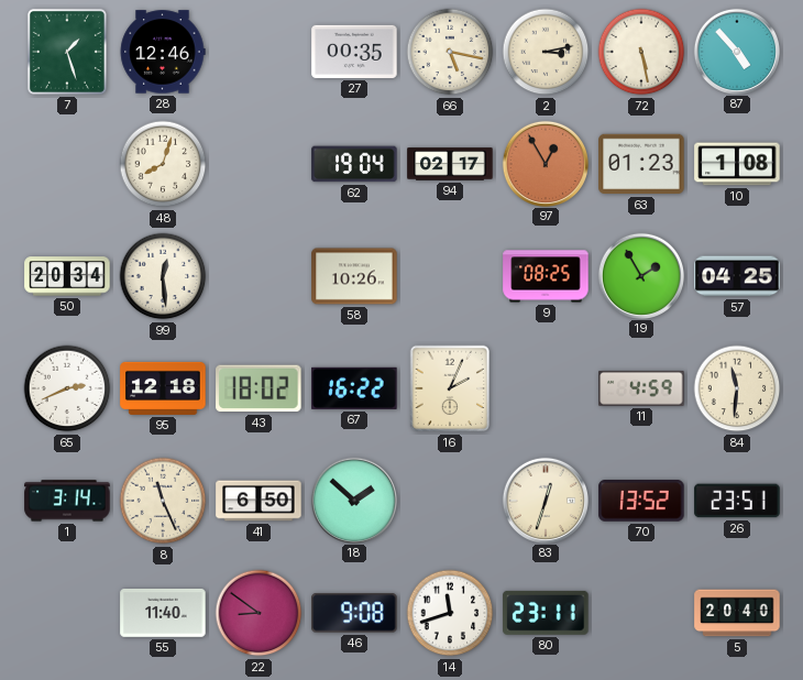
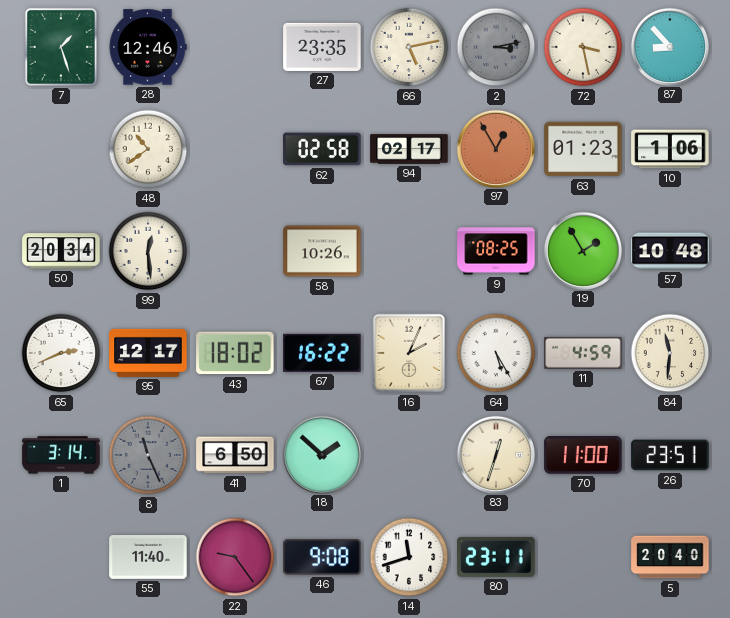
27: 00:35 -> 23:35
66: 5:17 -> 5:13
2 dial: cream -> grey
72: 5:28 -> 3:28
87: 4:53 -> 8:53
48: 8:03 -> 10:39
62: 19:04 -> 02:58
10: 1:08 -> 1:06
57: 04:25 -> 10:48
95: 12:18 -> 12:17
64: none -> 5:25
8 dial: cream -> grey
70: 13:52 -> 11:00
22: 8:51 -> 9:24
